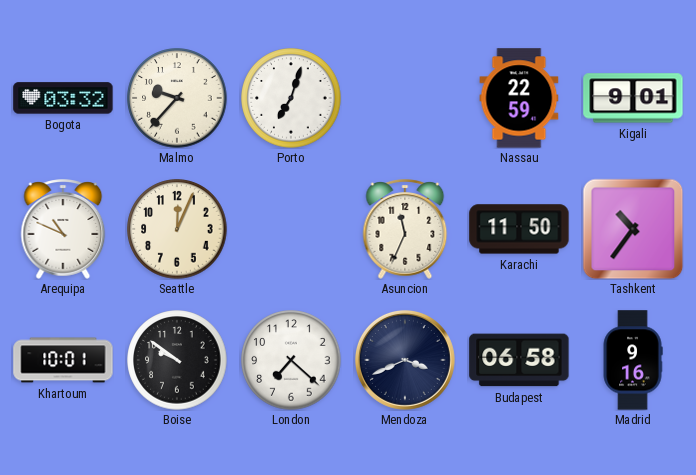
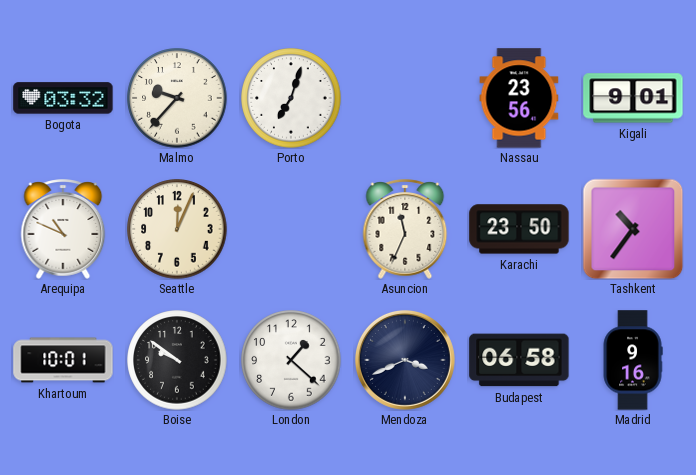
Nassau: 22:59 -> 23:56
Karachi: 11:50 -> 23:50
London: 7:22 -> 1:22
